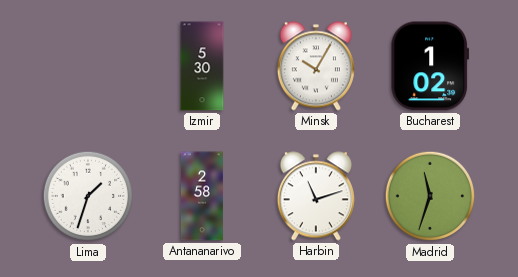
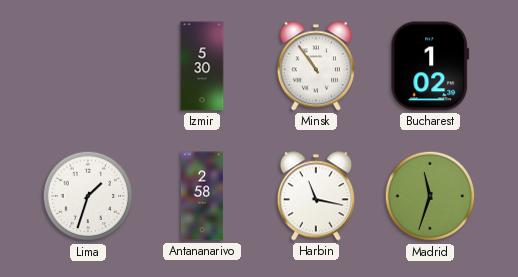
Minsk: 10:05 -> 10:54
Harbin: 11:12 -> 11:17
